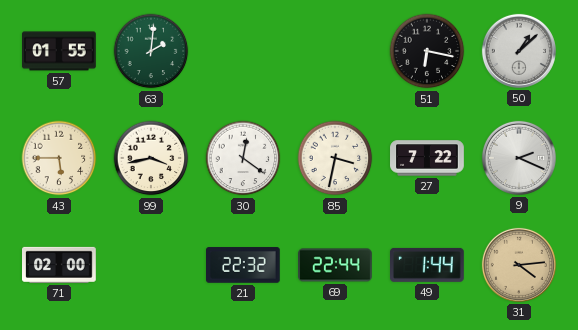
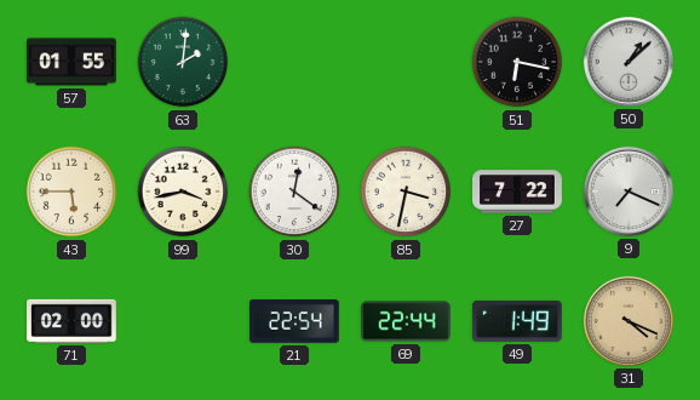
9: 2:19 -> 7:19
21: 22:32 -> 22:54
49: 1:44 -> 1:49
31: 4:14 -> 4:19
